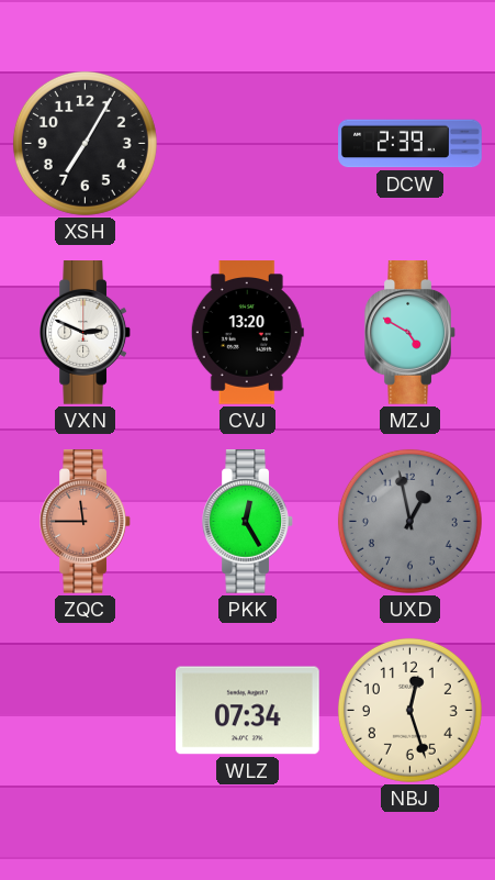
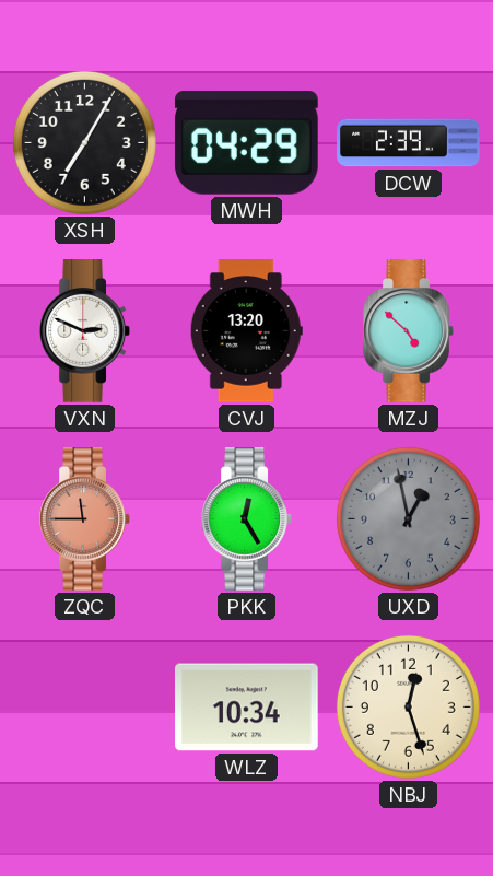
MWH: none -> 04:29
MZJ: 4:50 -> 4:52
WLZ: 07:34 -> 10:34
